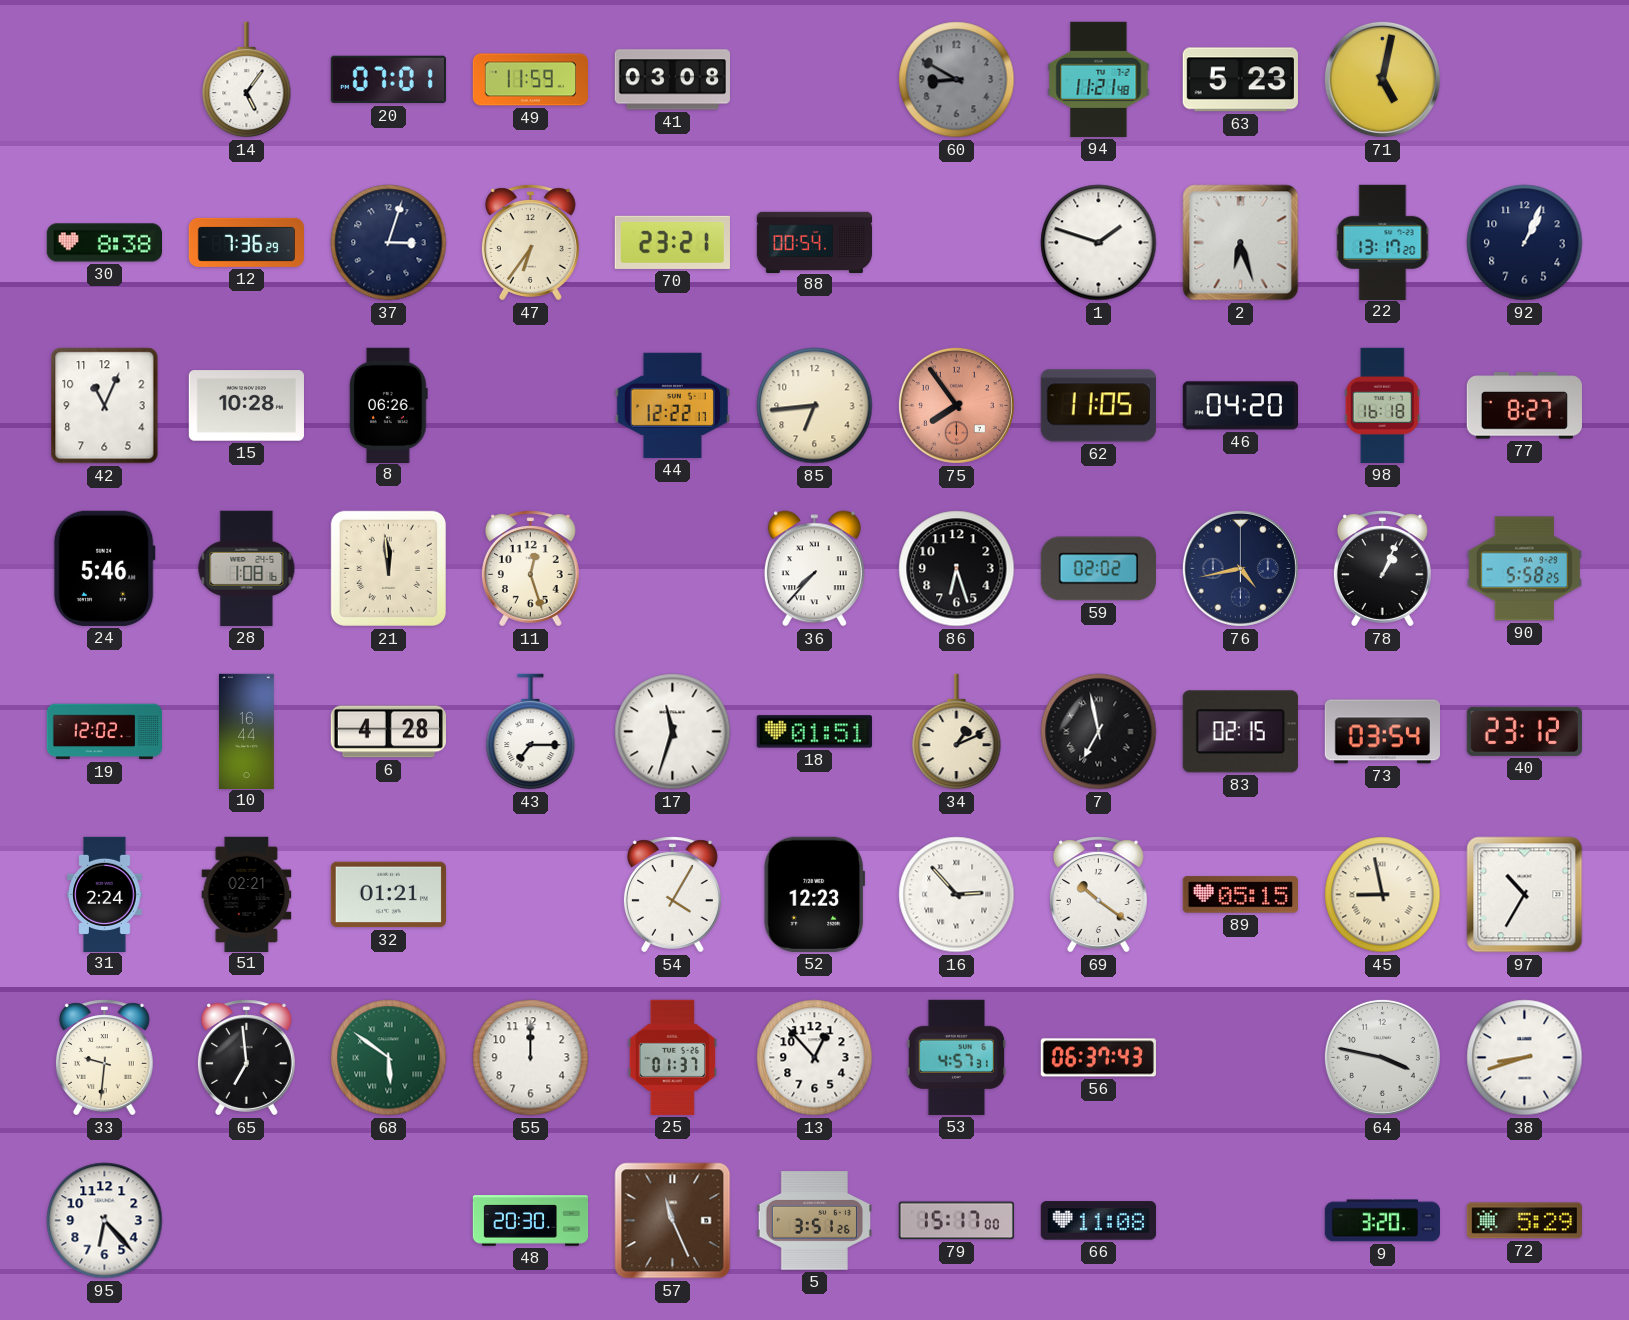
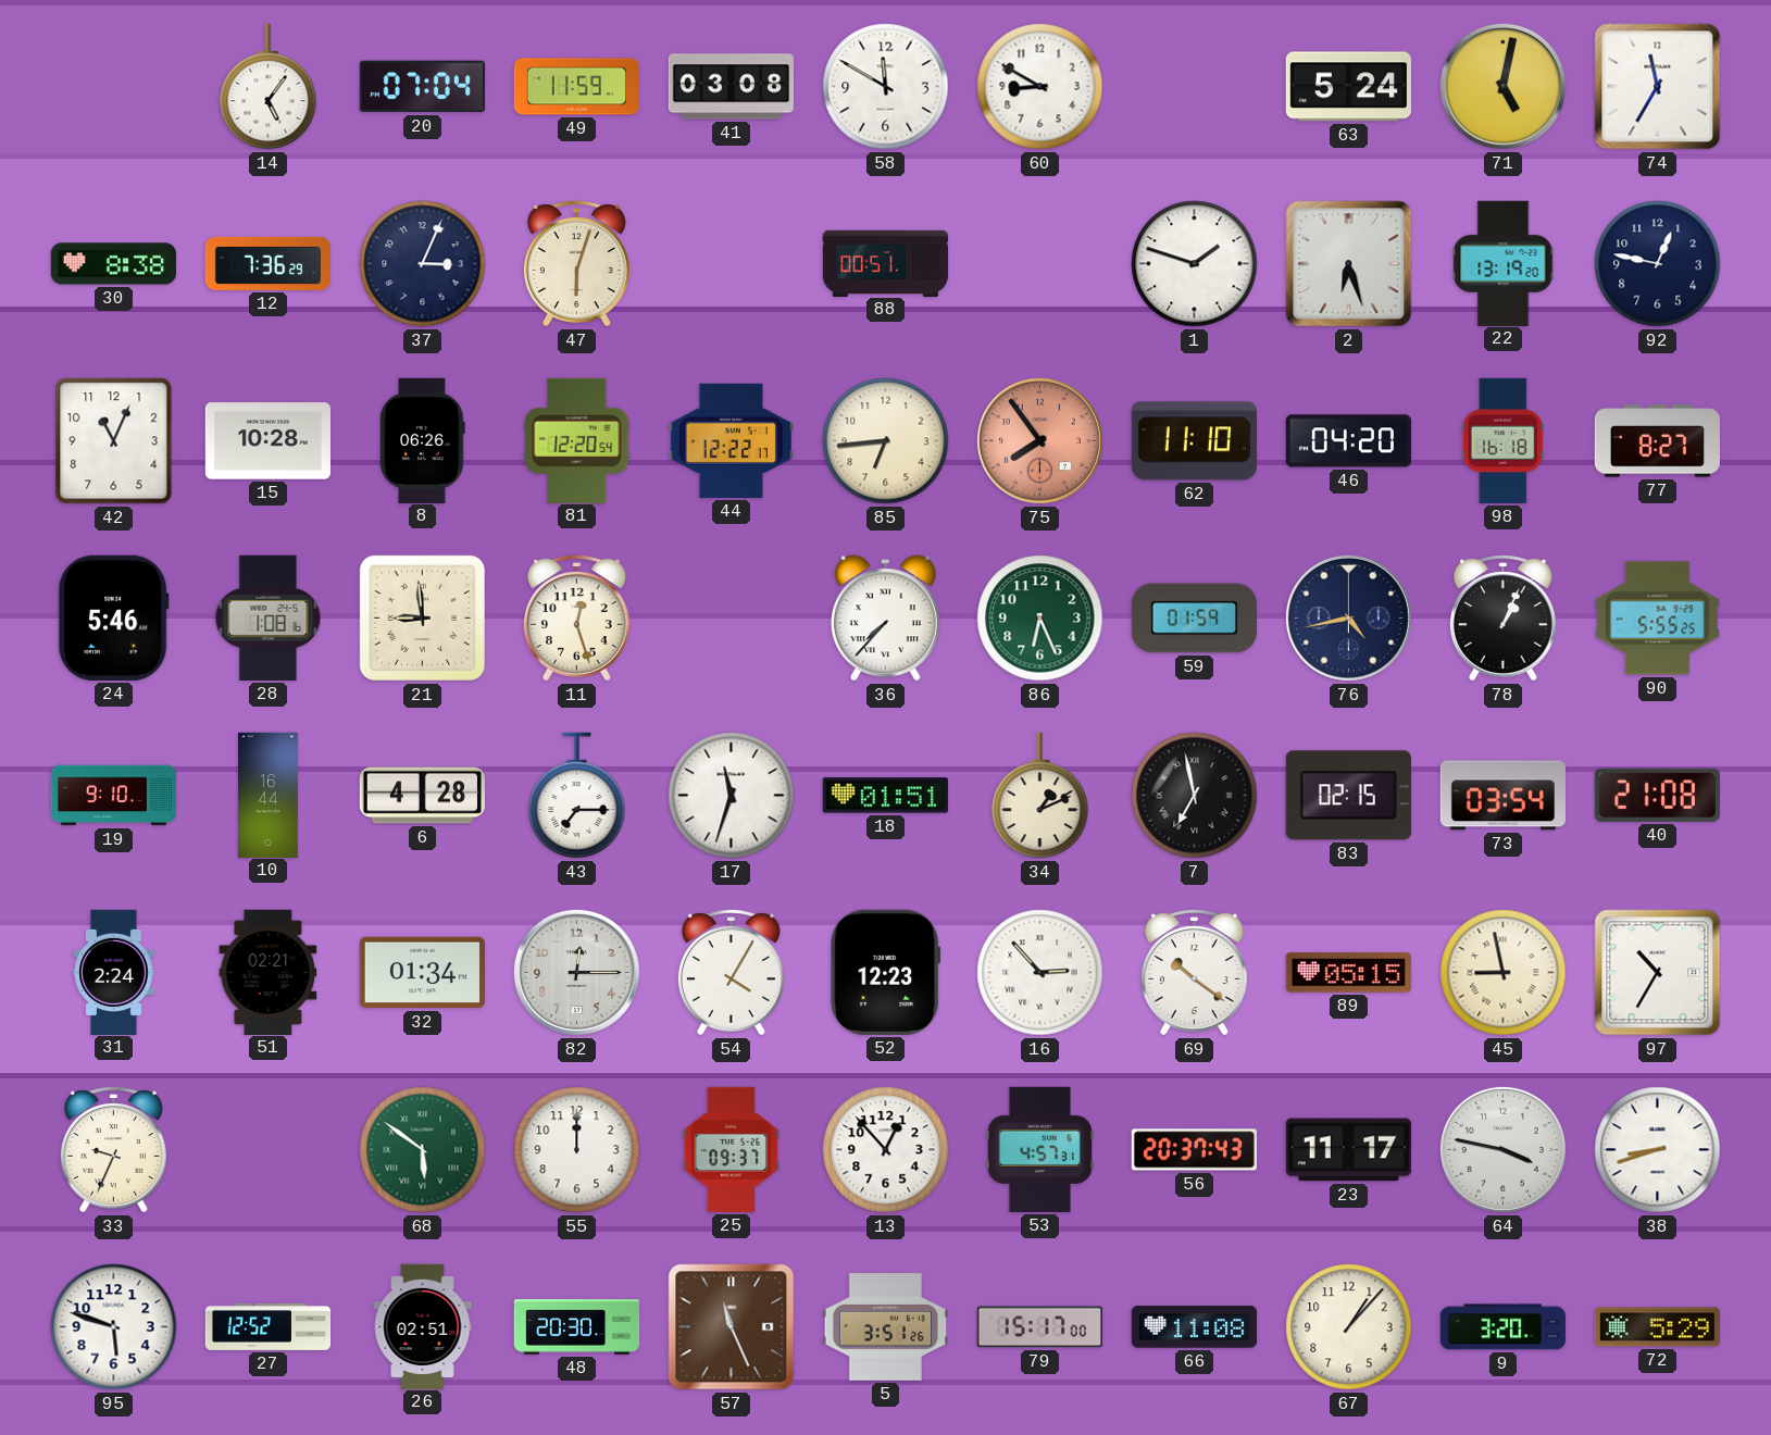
20: 07:01 -> 07:04
58: none -> 11:50
60 dial: grey -> white
94: 11:21 -> none
63: 5:23 -> 5:24
74: none -> 11:35
37: 3:03 -> 3:04
47: 6:36 -> 6:03
70: 23:21 -> none
88: 00:54 -> 00:51
22: 13:17 -> 13:19
92: 1:04 -> 12:47
81: none -> 12:20
62: 11:05 -> 11:10
21: 11:59 -> 8:59
86: 6:27 -> 6:26
86 dial: black -> green
59: 02:02 -> 01:59
90: 5:58 -> 5:55
19: 12:02 -> 9:10
40: 23:12 -> 21:08
32: 01:21 -> 01:34
82: none -> 12:15
33: 9:31 -> 9:34
65: 6:59 -> none
25: 01:37 -> 09:37
56: 06:37 -> 20:37
23: none -> 11:17
95: 6:23 -> 5:48
27: none -> 12:52
26: none -> 02:51
67: none -> 1:07
